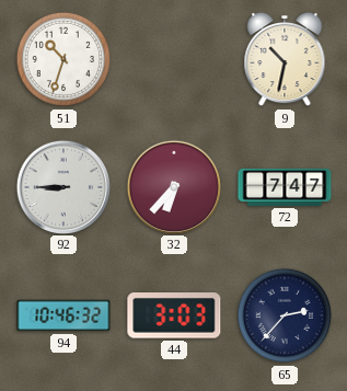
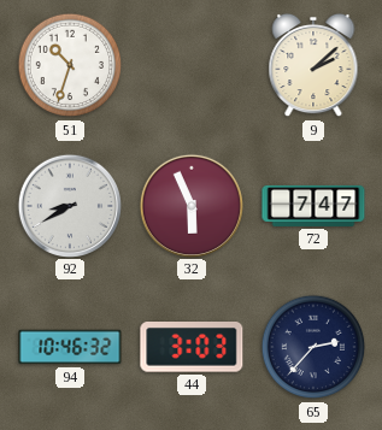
9: 10:32 -> 2:08
92: 8:45 -> 8:40
32: 6:37 -> 5:56
